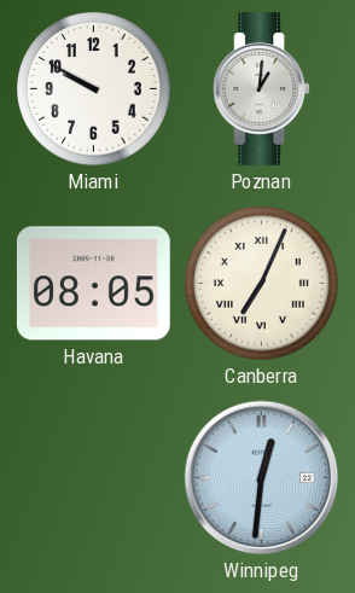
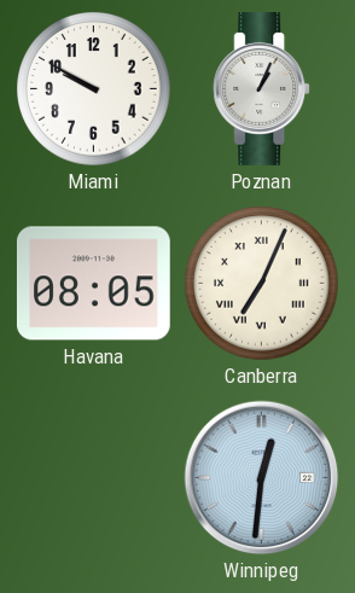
Poznan: 1:01 -> 1:04
